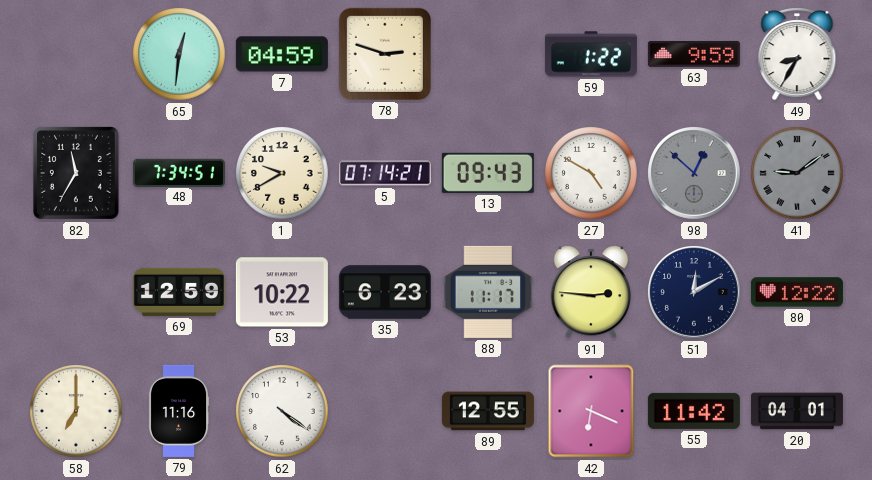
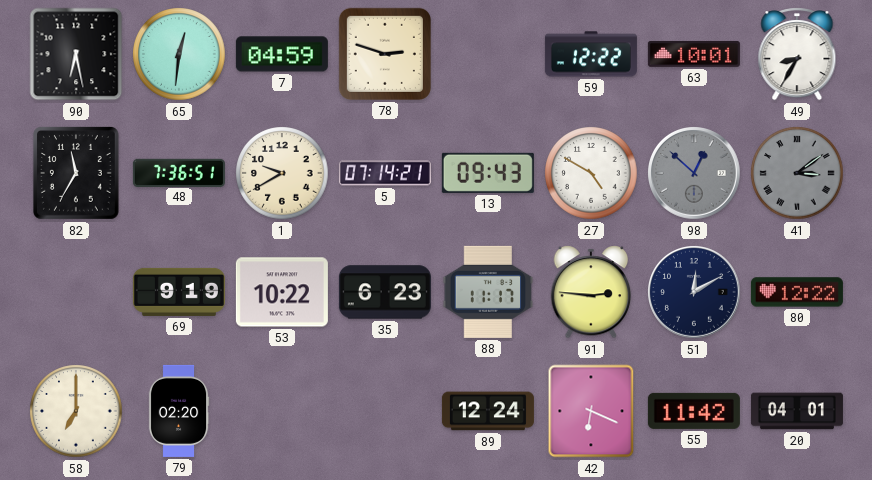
90: none -> 6:28
59: 1:22 -> 12:22
63: 9:59 -> 10:01
48: 7:34 -> 7:36
41: 9:09 -> 3:09
69: 12:59 -> 9:19
79: 11:16 -> 02:20
62: 4:21 -> none
89: 12:55 -> 12:24
